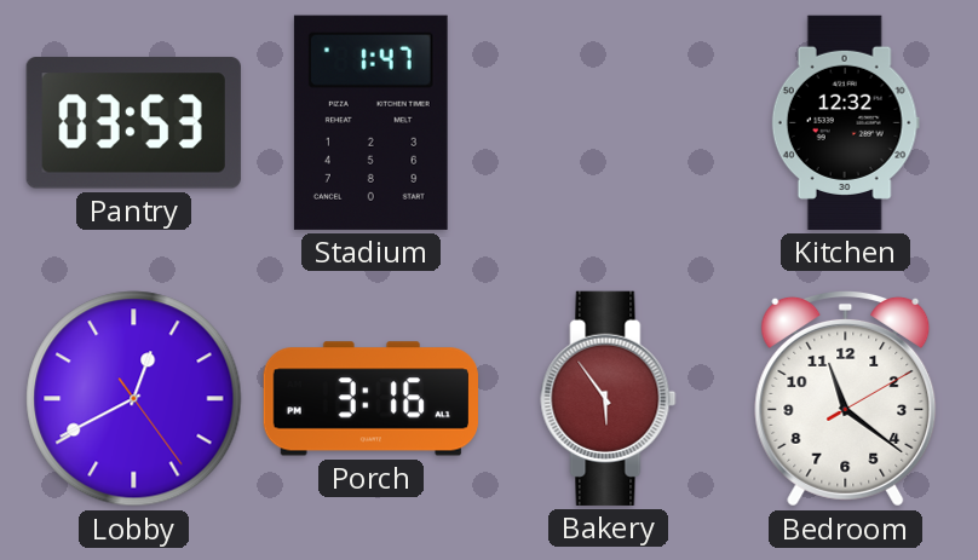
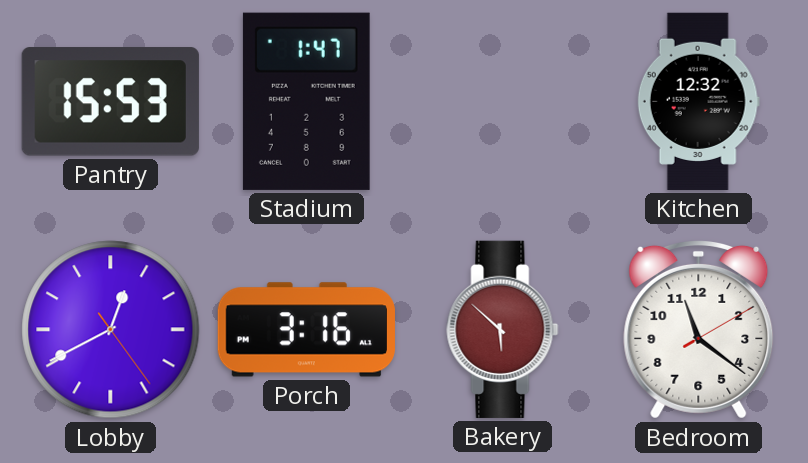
Pantry: 03:53 -> 15:53
Bakery: 5:54 -> 5:52
